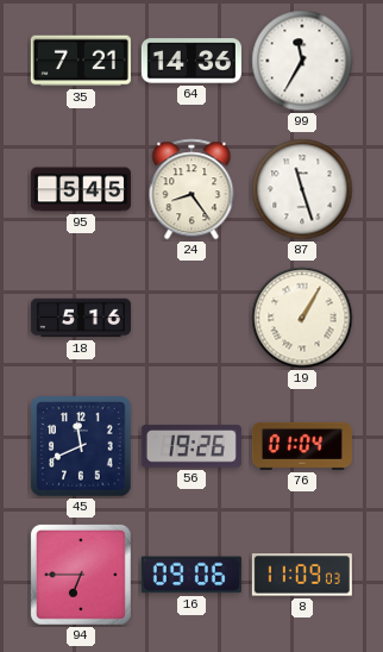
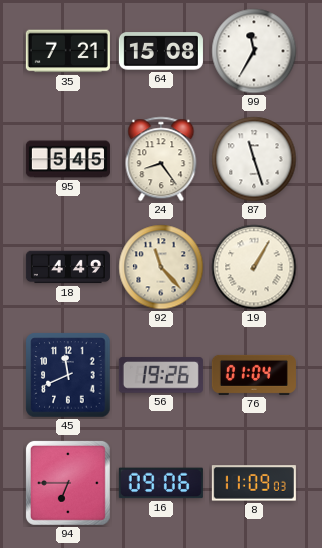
64: 14:36 -> 15:08
18: 5:16 -> 4:49
92: none -> 11:23
